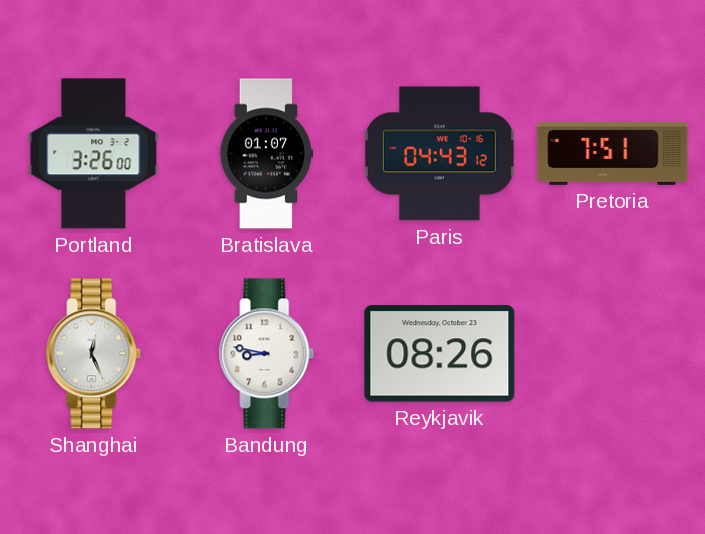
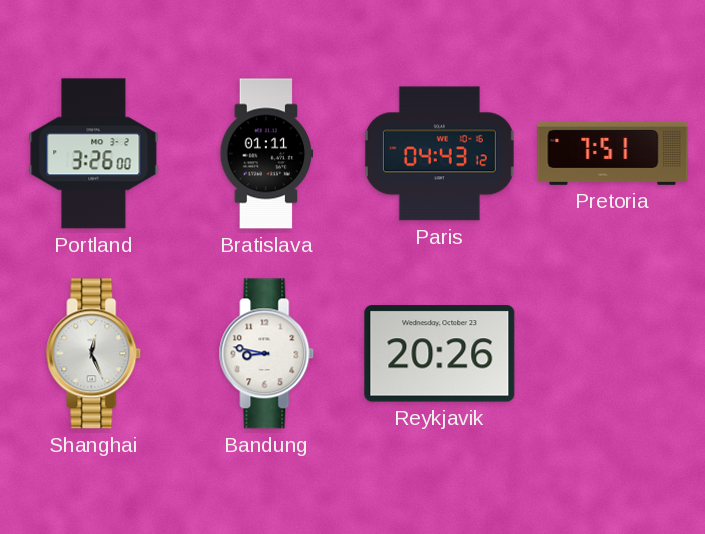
Bratislava: 01:07 -> 01:11
Reykjavik: 08:26 -> 20:26
